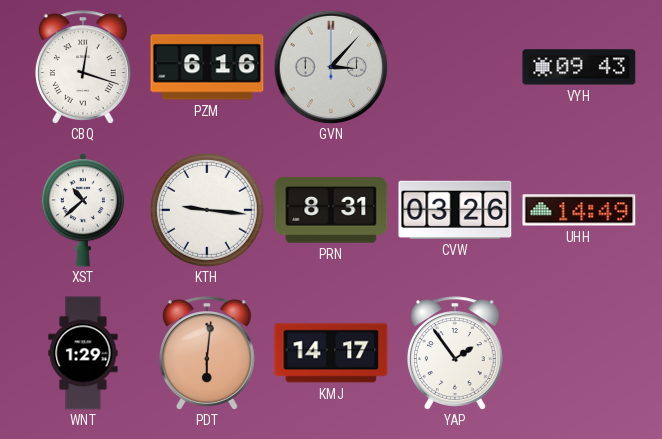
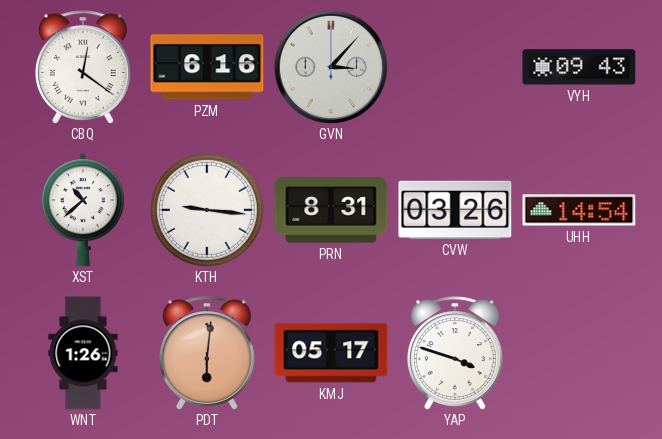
CBQ: 12:18 -> 12:21
UHH: 14:49 -> 14:54
WNT: 1:29 -> 1:26
KMJ: 14:17 -> 05:17
YAP: 1:54 -> 3:48
